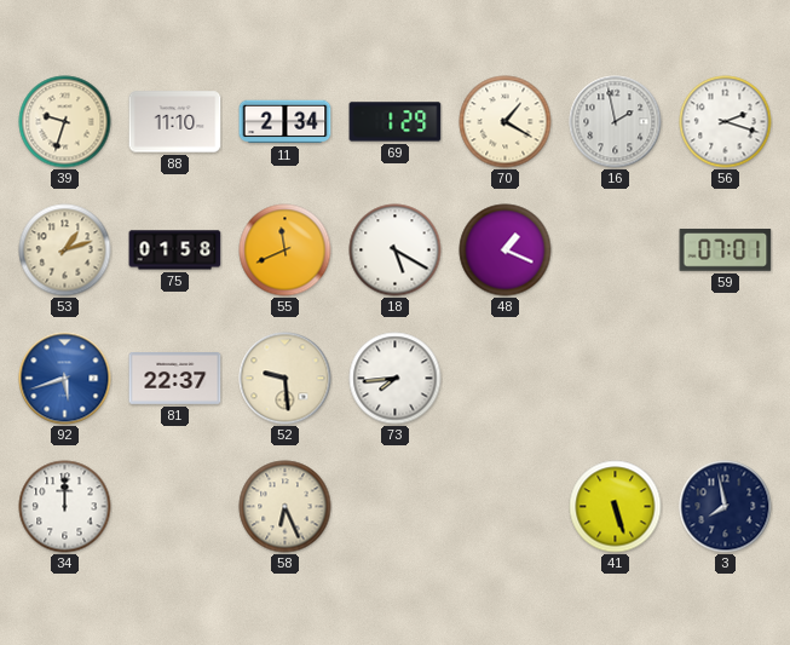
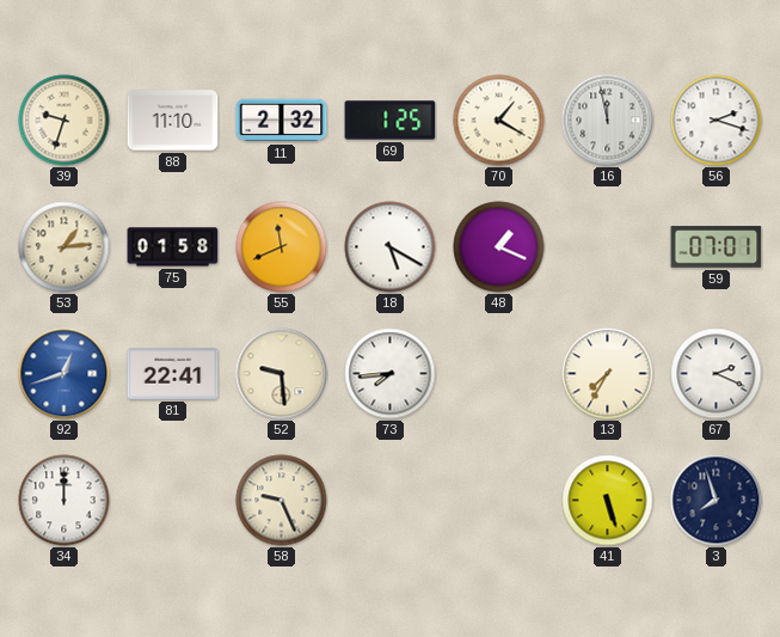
11: 2:34 -> 2:32
69: 1:29 -> 1:25
16: 1:58 -> 11:58
53: 1:12 -> 1:14
92: 5:42 -> 12:42
81: 22:37 -> 22:41
13: none -> 7:35
67: none -> 2:19
58: 6:26 -> 9:26
3: 7:58 -> 7:57
